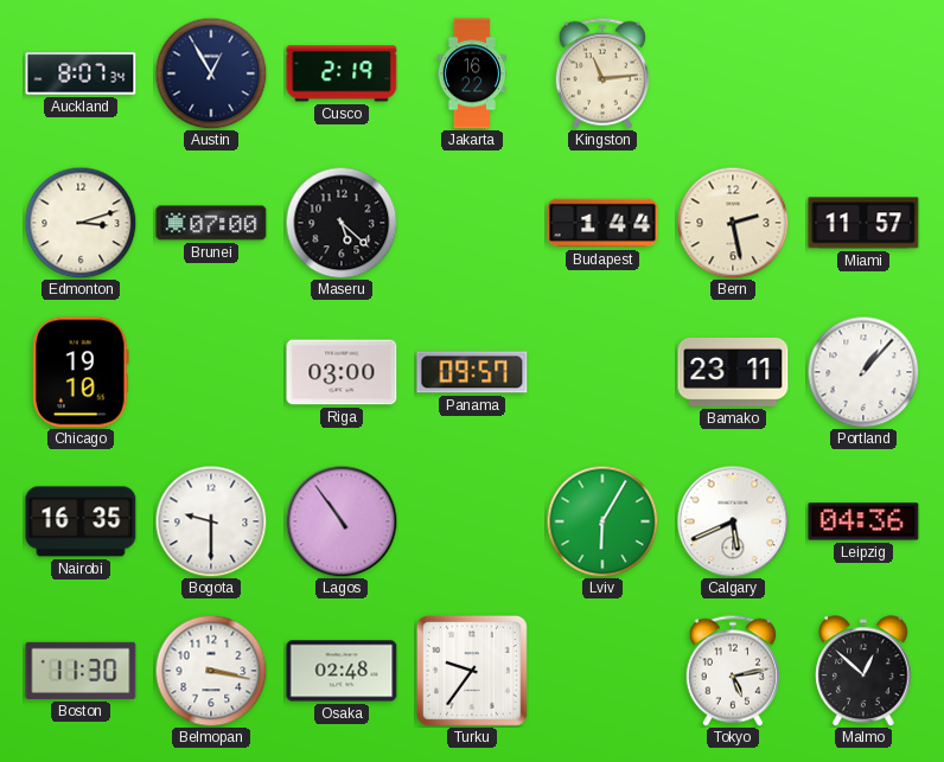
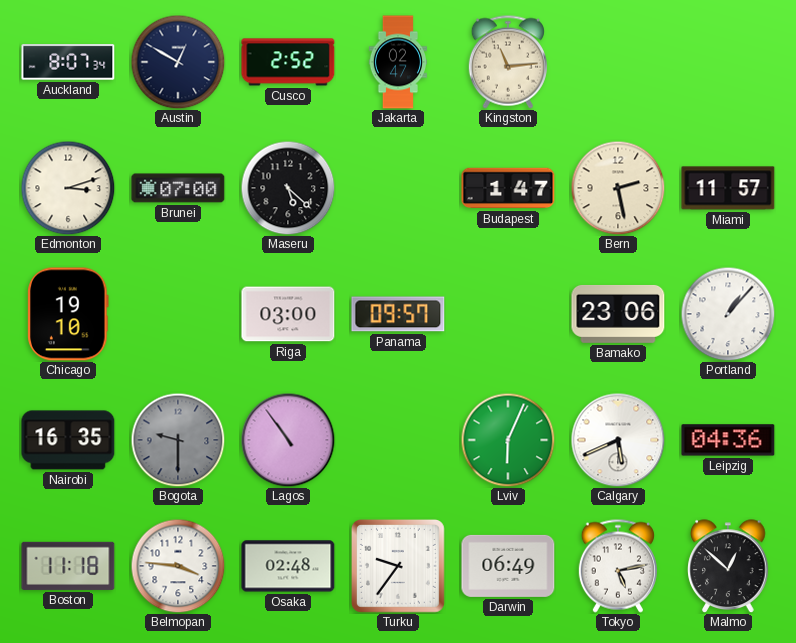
Austin: 12:55 -> 12:50
Cusco: 2:19 -> 2:52
Jakarta: 16:22 -> 02:47
Budapest: 1:44 -> 1:47
Bamako: 23:11 -> 23:06
Bogota dial: white -> grey
Lviv: 6:05 -> 6:04
Boston: 11:30 -> 11:18
Belmopan: 3:17 -> 3:46
Darwin: none -> 06:49
